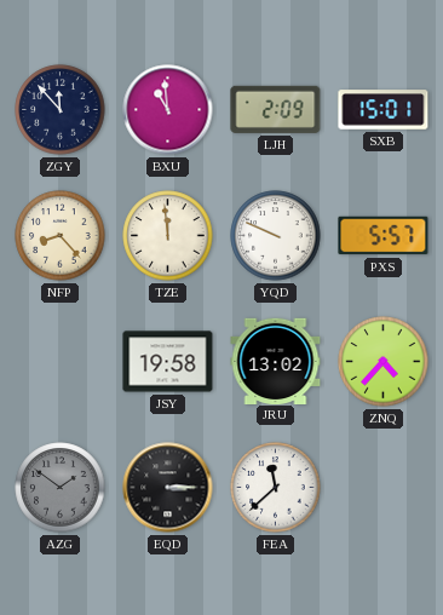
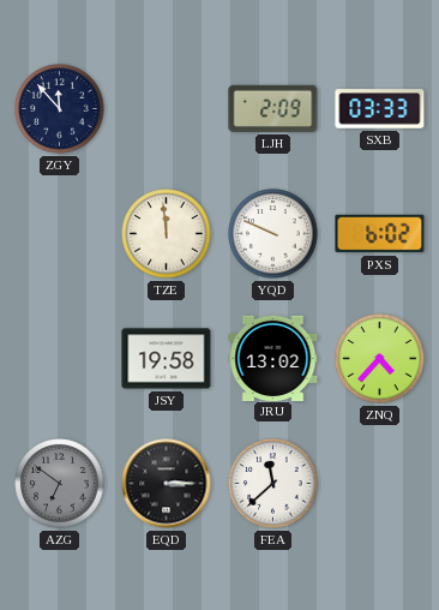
BXU: 10:59 -> none
SXB: 15:01 -> 03:33
NFP: 8:23 -> none
PXS: 5:57 -> 6:02
AZG: 1:51 -> 6:51
